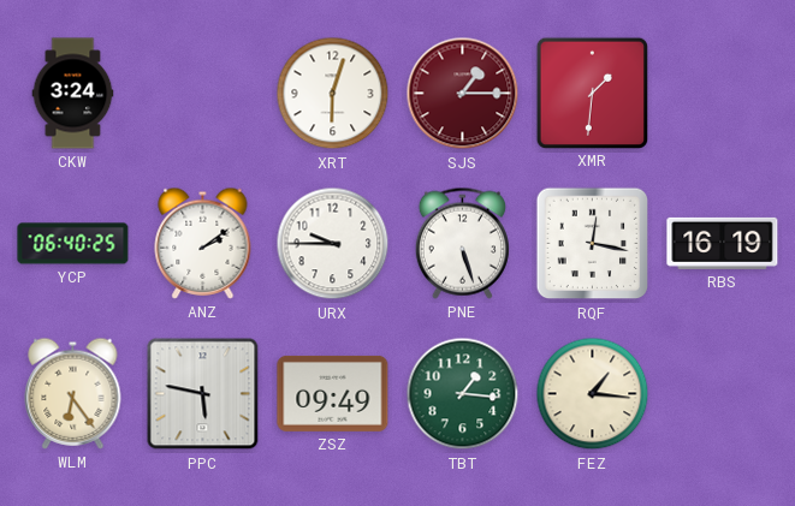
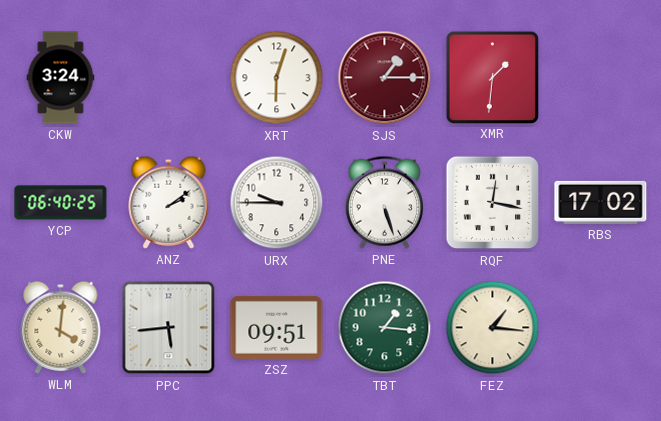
RBS: 16:19 -> 17:02
WLM: 6:24 -> 4:01
PPC: 5:47 -> 5:44
ZSZ: 09:49 -> 09:51
